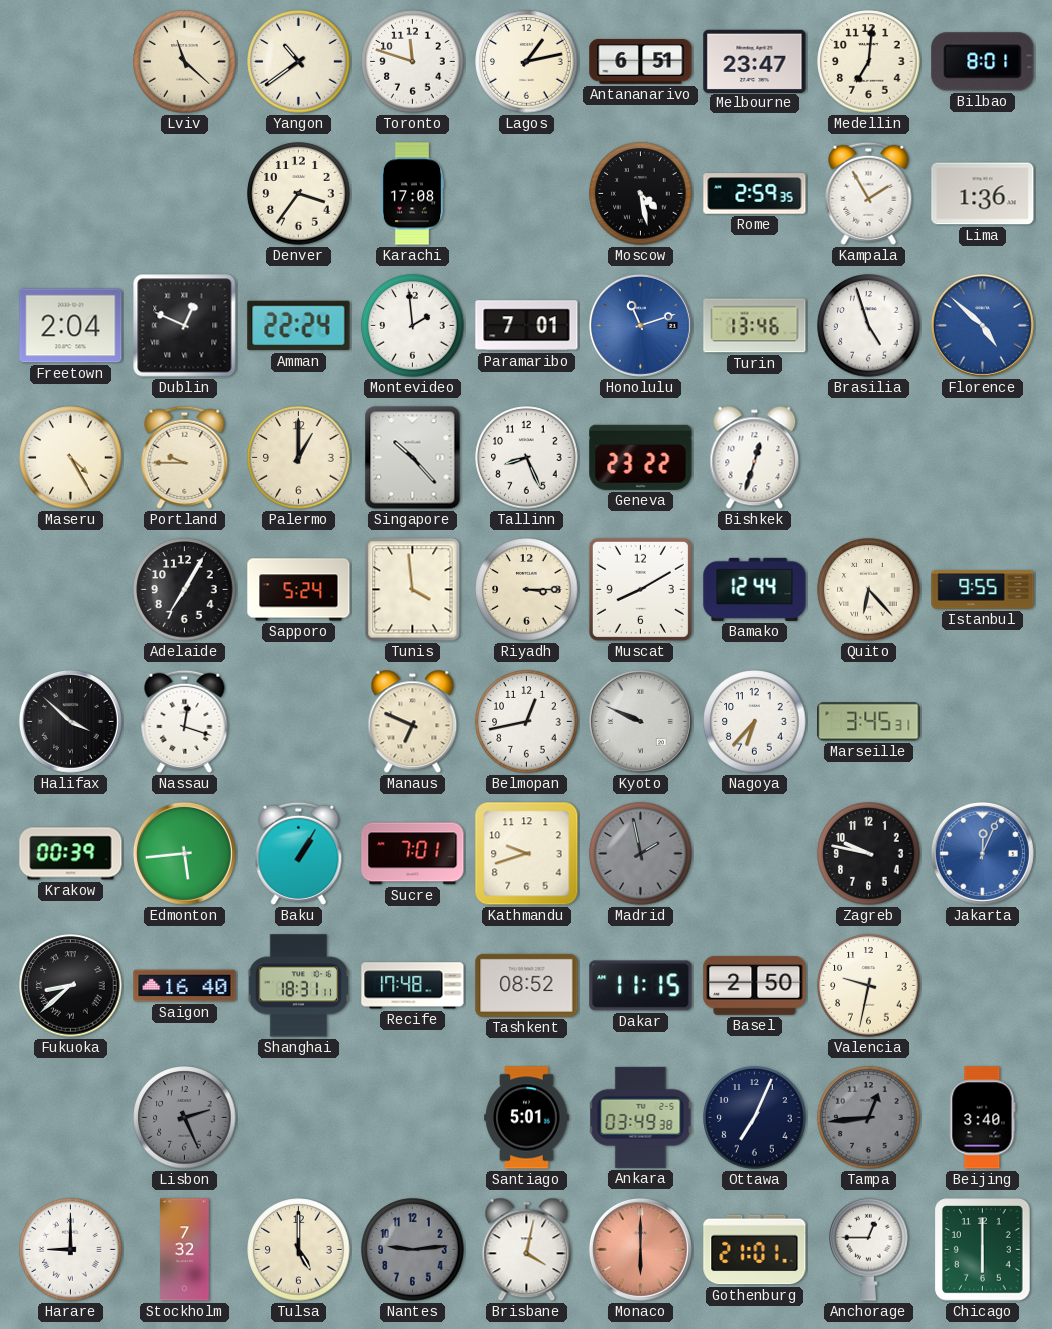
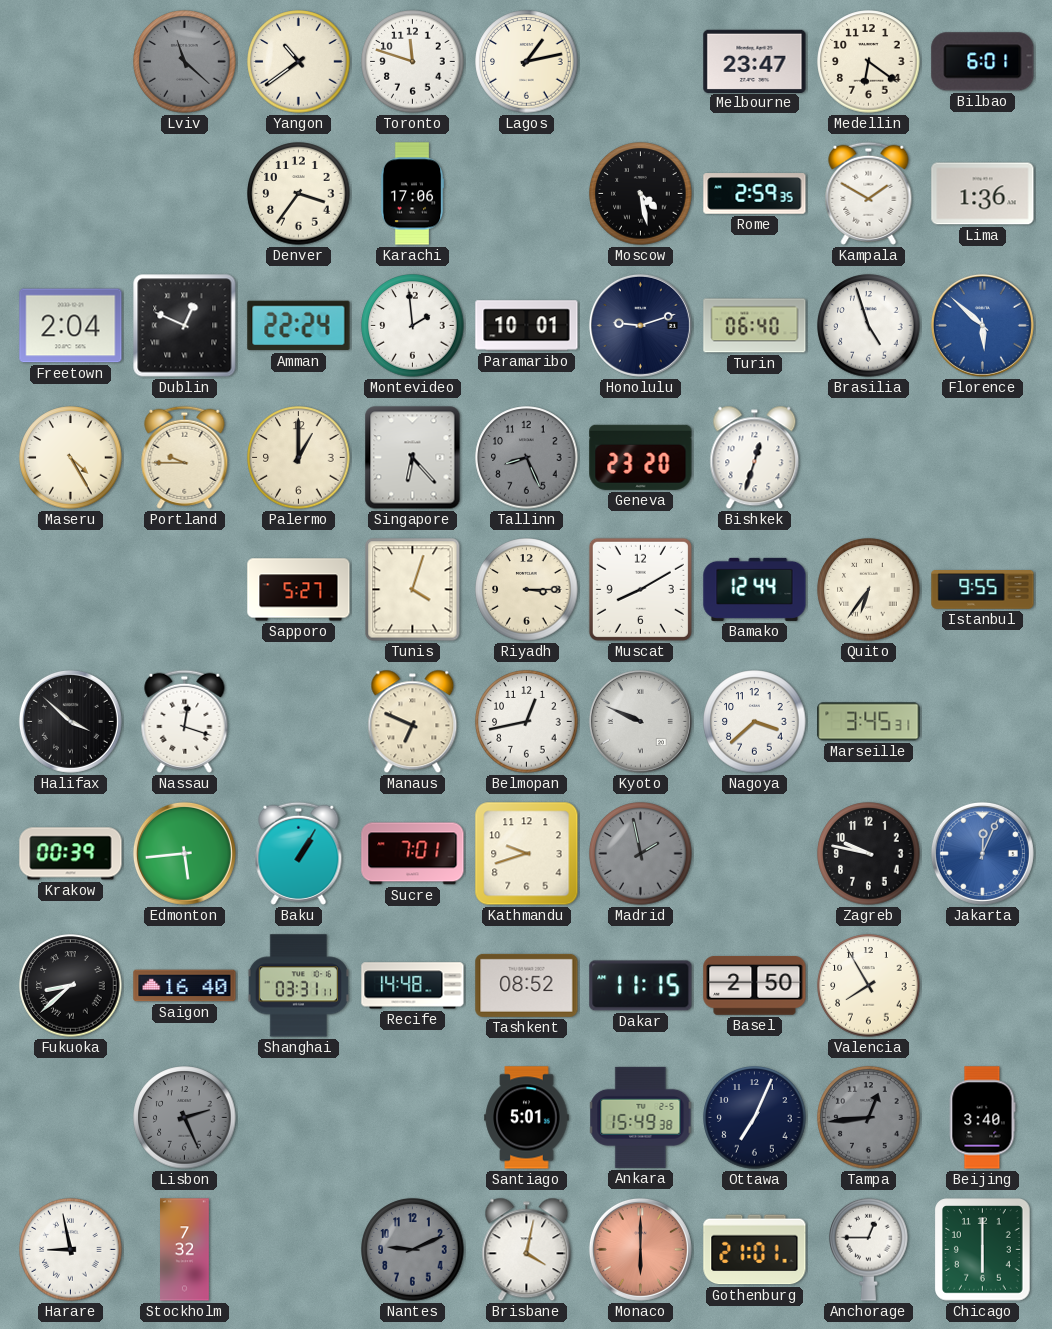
Lviv dial: cream -> grey
Antananarivo: 6:51 -> none
Medellin: 7:01 -> 6:21
Bilbao: 8:01 -> 6:01
Karachi: 17:08 -> 17:06
Kampala: 1:55 -> 1:50
Paramaribo: 7:01 -> 10:01
Honolulu: 11:12 -> 9:12
Honolulu dial: blue -> navy
Turin: 13:46 -> 06:40
Florence: 4:52 -> 5:52
Singapore: 10:23 -> 6:23
Tallinn dial: white -> grey
Geneva: 23:22 -> 23:20
Adelaide: 7:05 -> none
Sapporo: 5:24 -> 5:27
Tunis: 3:59 -> 4:03
Quito: 6:23 -> 6:36
Nagoya: 6:37 -> 3:38
Shanghai: 18:31 -> 03:31
Recife: 17:48 -> 14:48
Valencia: 9:32 -> 7:55
Ankara: 03:49 -> 15:49
Harare: 9:00 -> 8:58
Tulsa: 5:00 -> none
Nantes: 9:14 -> 9:11
